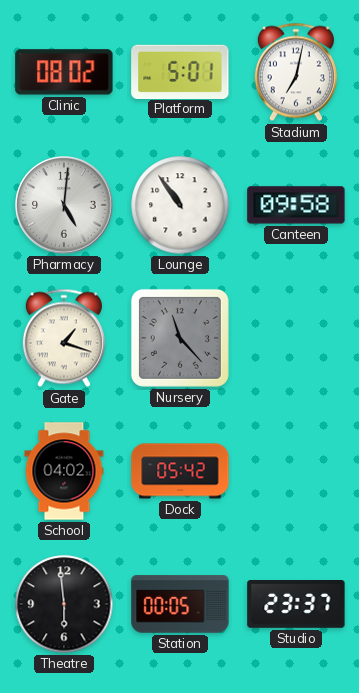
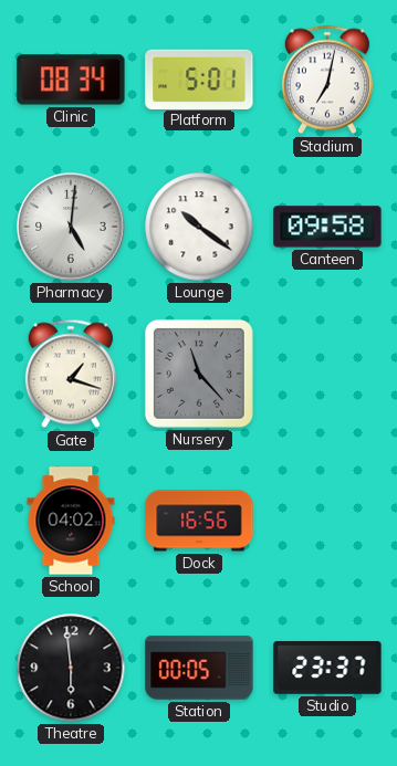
Clinic: 08:02 -> 08:34
Lounge: 10:54 -> 10:21
Dock: 05:42 -> 16:56
